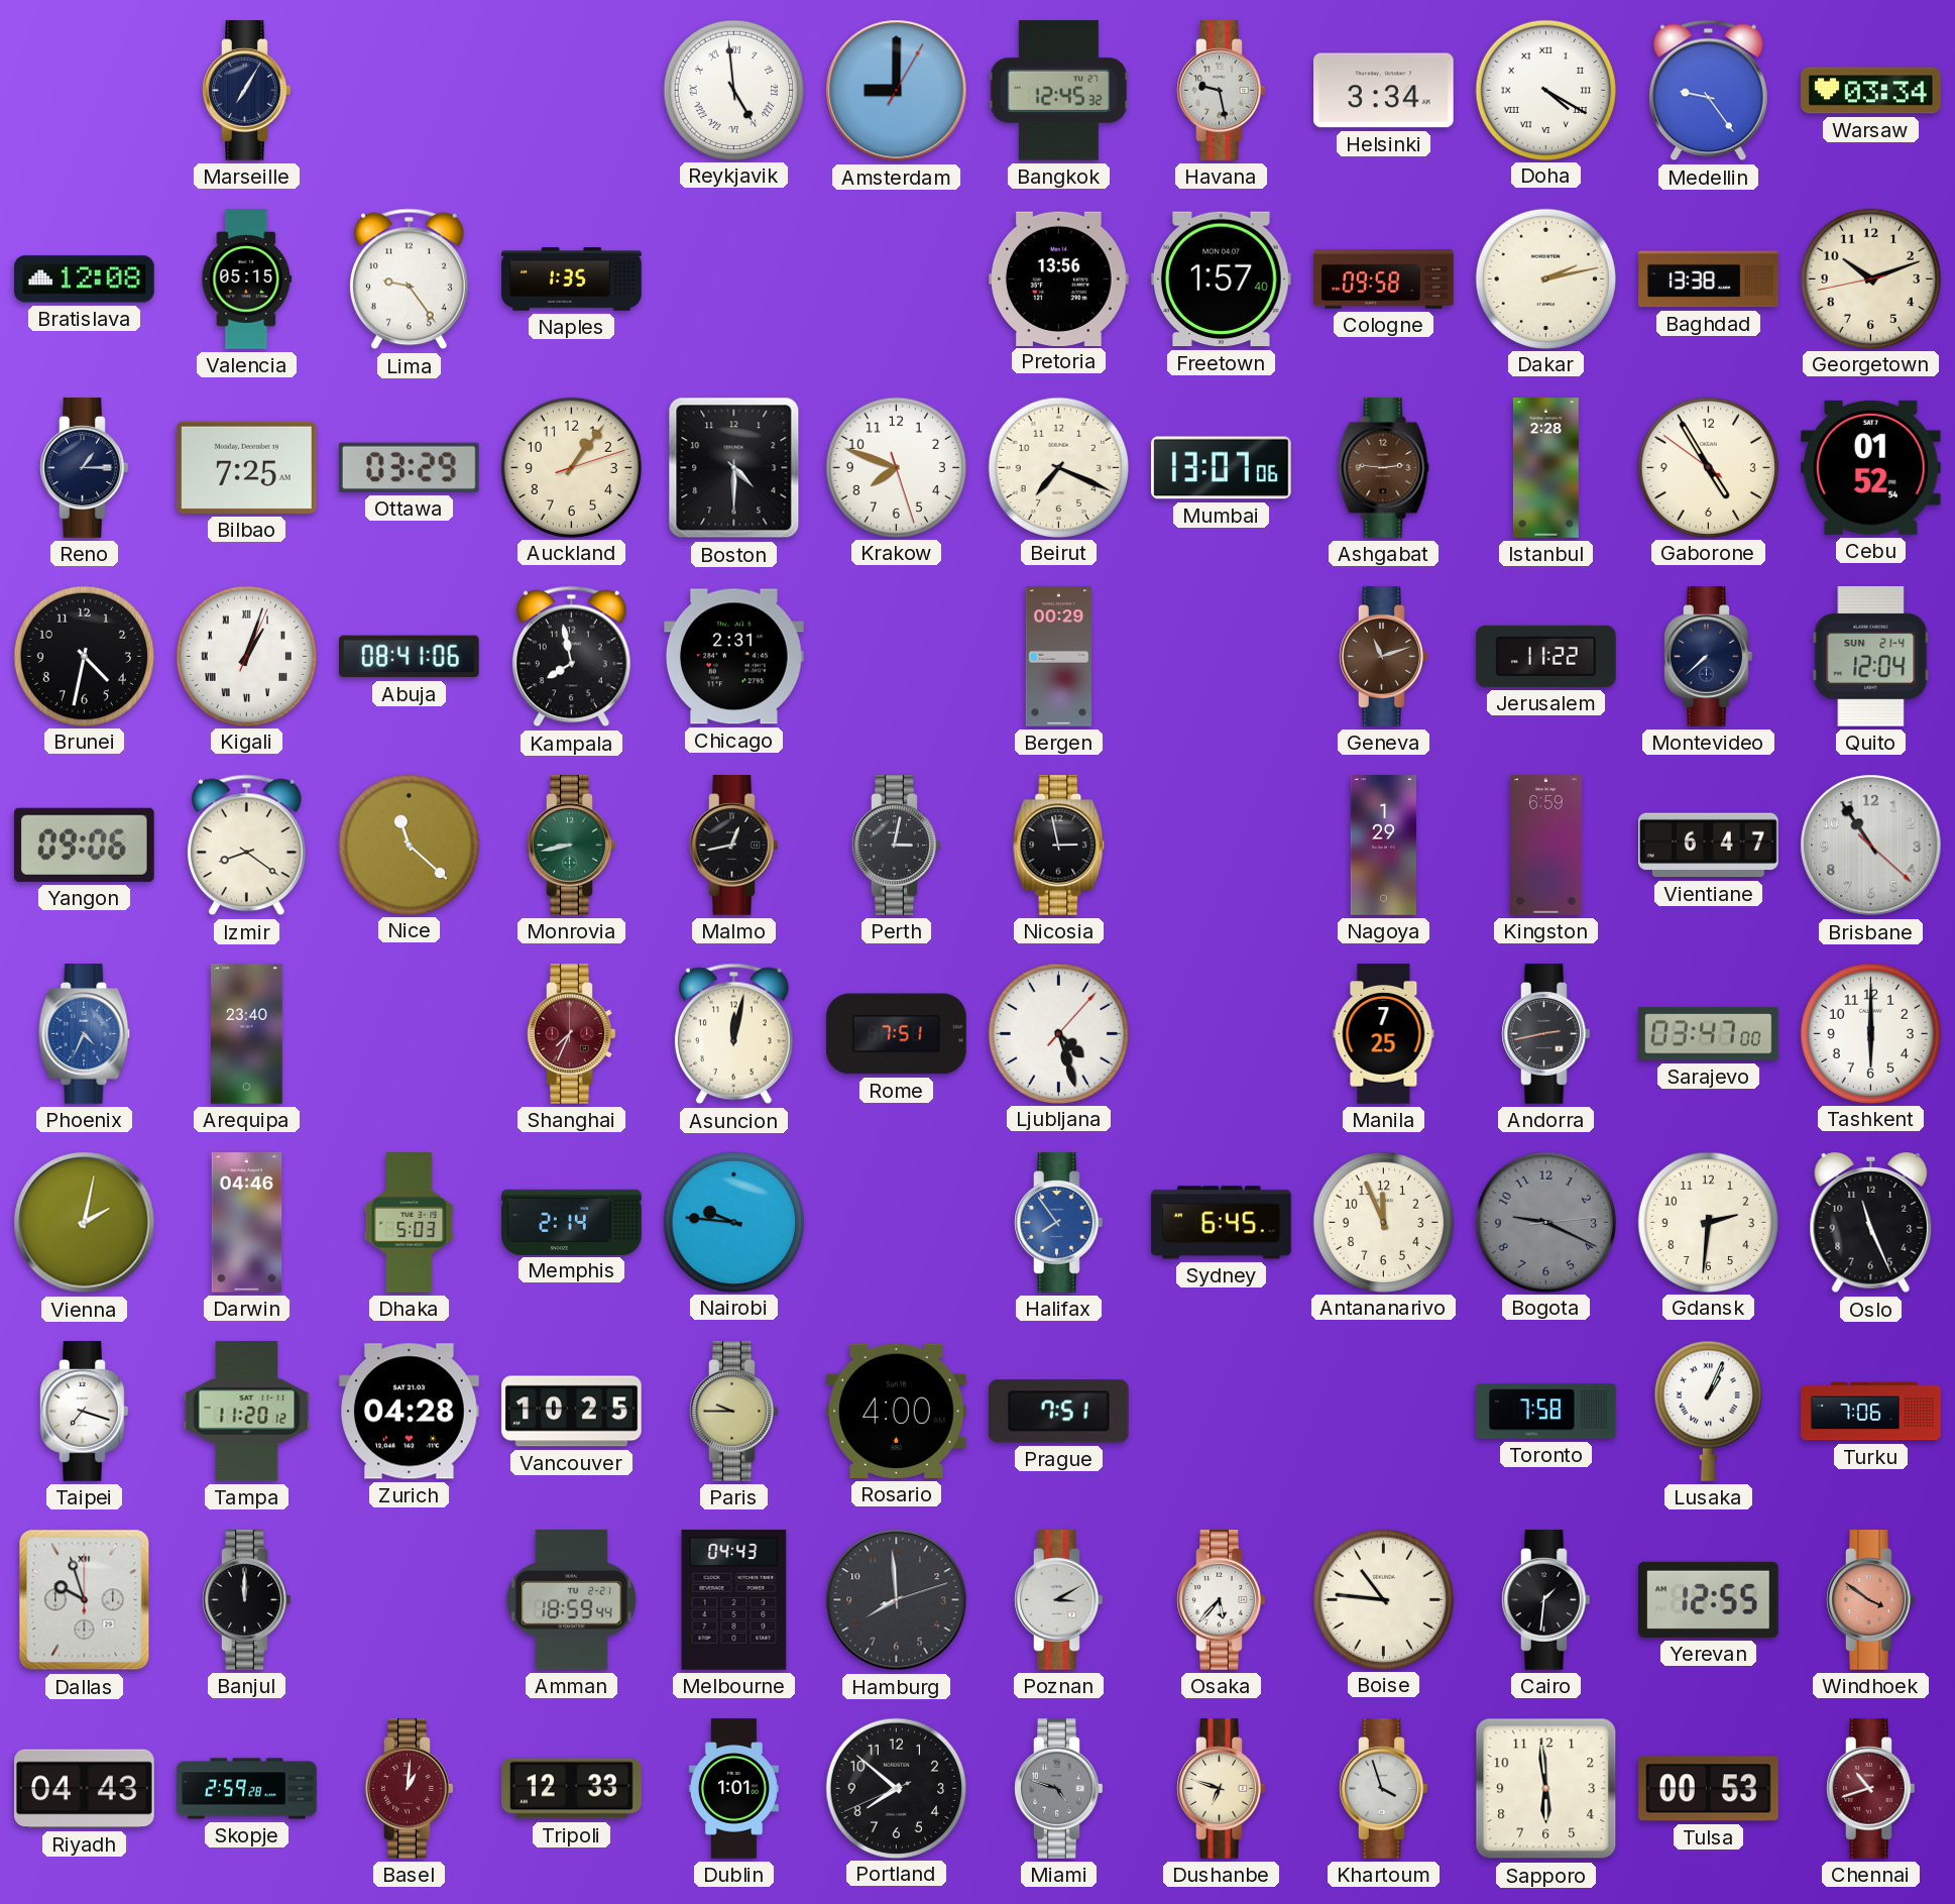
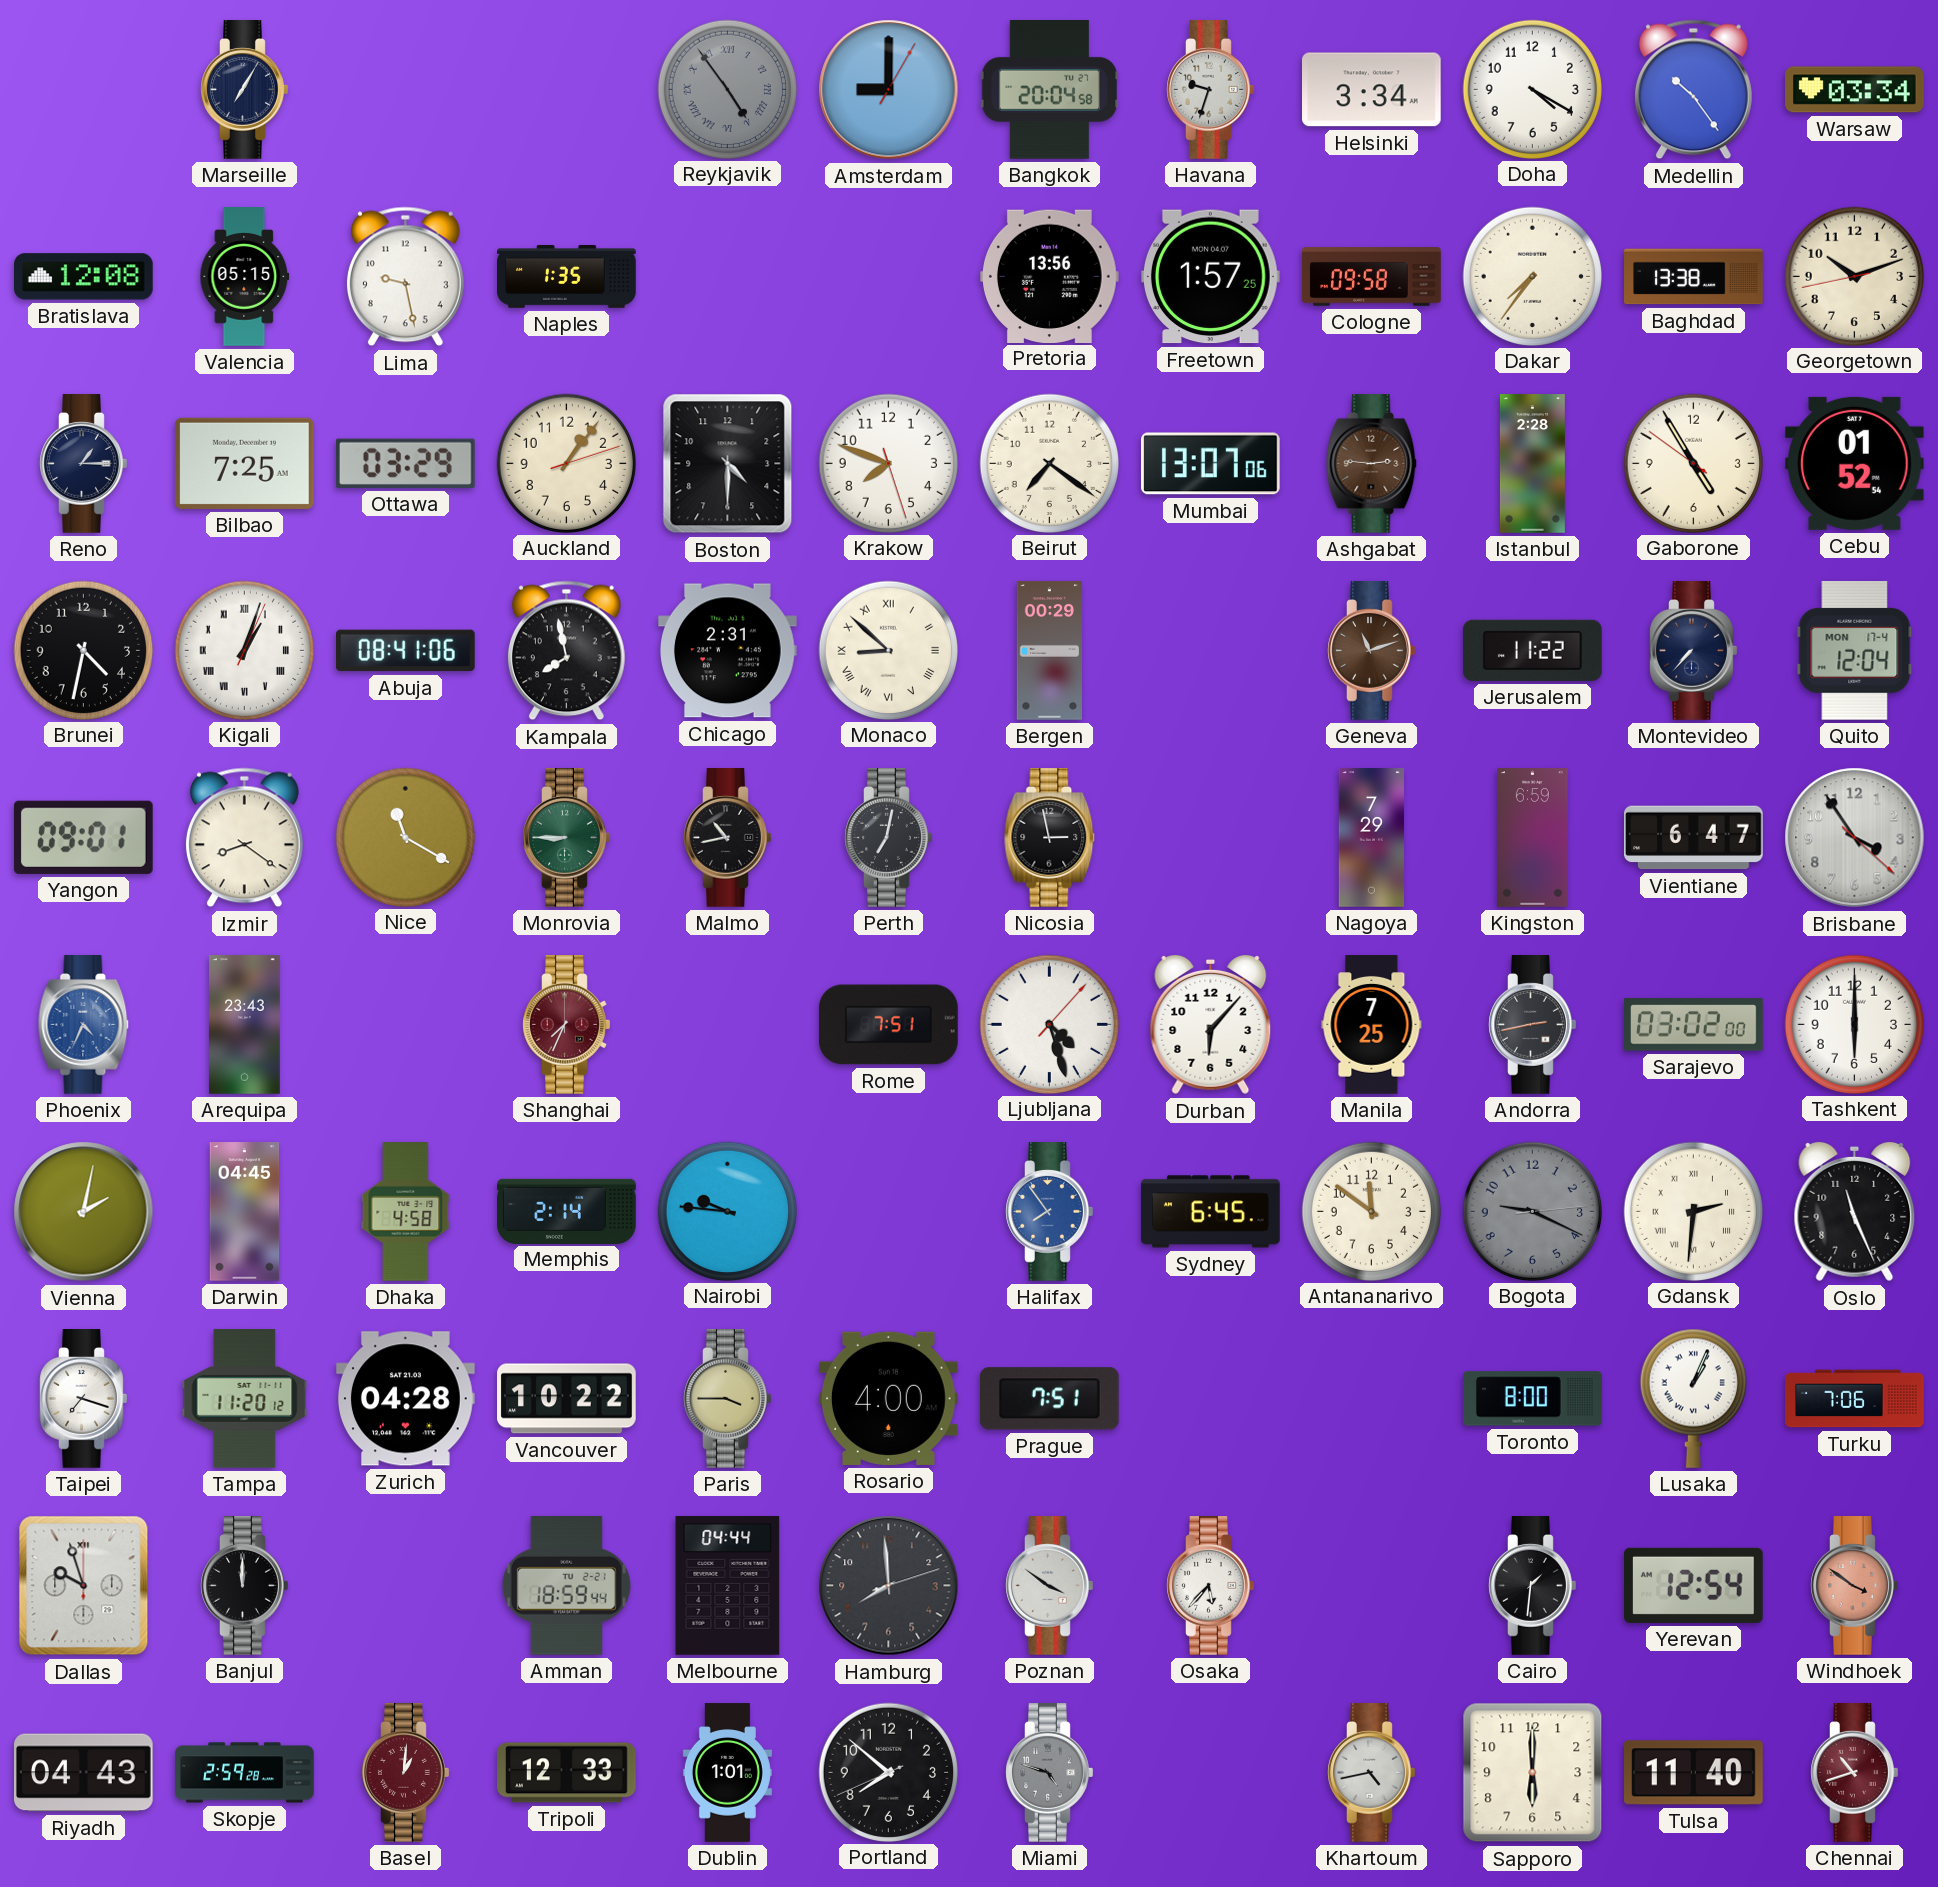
Reykjavik: 4:59 -> 4:54
Reykjavik dial: white -> grey
Bangkok: 12:45 -> 20:04
Havana: 9:28 -> 9:33
Doha numerals: Roman -> Arabic
Medellin: 9:24 -> 10:24
Lima: 9:24 -> 9:28
Freetown: 1:57:40 -> 1:57:25
Dakar: 2:13 -> 7:36
Beirut: 7:19 -> 7:21
Monaco: none -> 8:52
Montevideo: 7:38 -> 7:37
Quito date: SUN 21-4 -> MON 17-4
Yangon: 09:06 -> 09:01
Nice: 11:22 -> 11:20
Monrovia: 8:43 -> 8:45
Malmo: 12:43 -> 10:43
Perth: 3:02 -> 7:02
Nagoya: 1:29 -> 7:29
Brisbane: 10:54 -> 3:54
Arequipa: 23:40 -> 23:43
Asuncion: 12:02 -> none
Durban: none -> 6:07
Sarajevo: 03:47 -> 03:02
Darwin: 04:46 -> 04:45
Dhaka: 5:03 -> 4:58
Antananarivo: 11:56 -> 11:51
Gdansk numerals: Arabic -> Roman
Vancouver: 10:25 -> 10:22
Paris: 9:45 -> 3:45
Toronto: 7:58 -> 8:00
Melbourne: 04:43 -> 04:44
Poznan: 3:10 -> 3:51
Boise: 10:46 -> none
Yerevan: 12:55 -> 12:54
Dushanbe: 6:48 -> none
Khartoum: 3:57 -> 4:43
Sapporo: 5:59 -> 6:00
Tulsa: 00:53 -> 11:40
